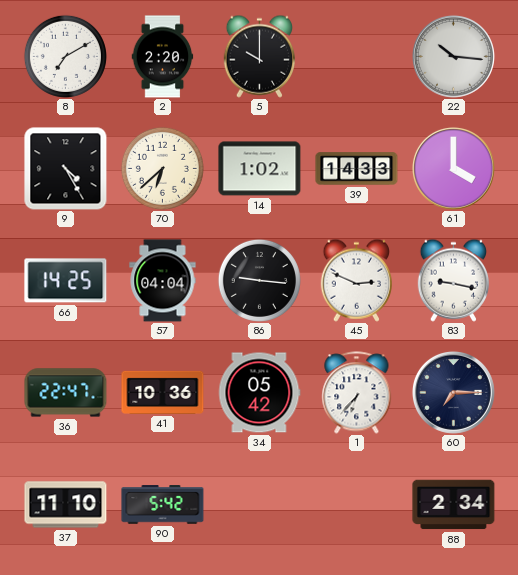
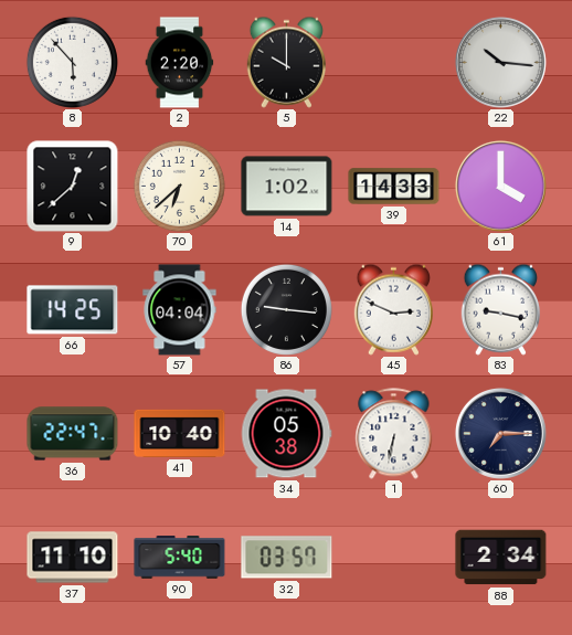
8: 7:10 -> 5:53
9: 4:25 -> 12:38
41: 10:36 -> 10:40
34: 05:42 -> 05:38
1: 6:37 -> 6:32
90: 5:42 -> 5:40
32: none -> 03:57
